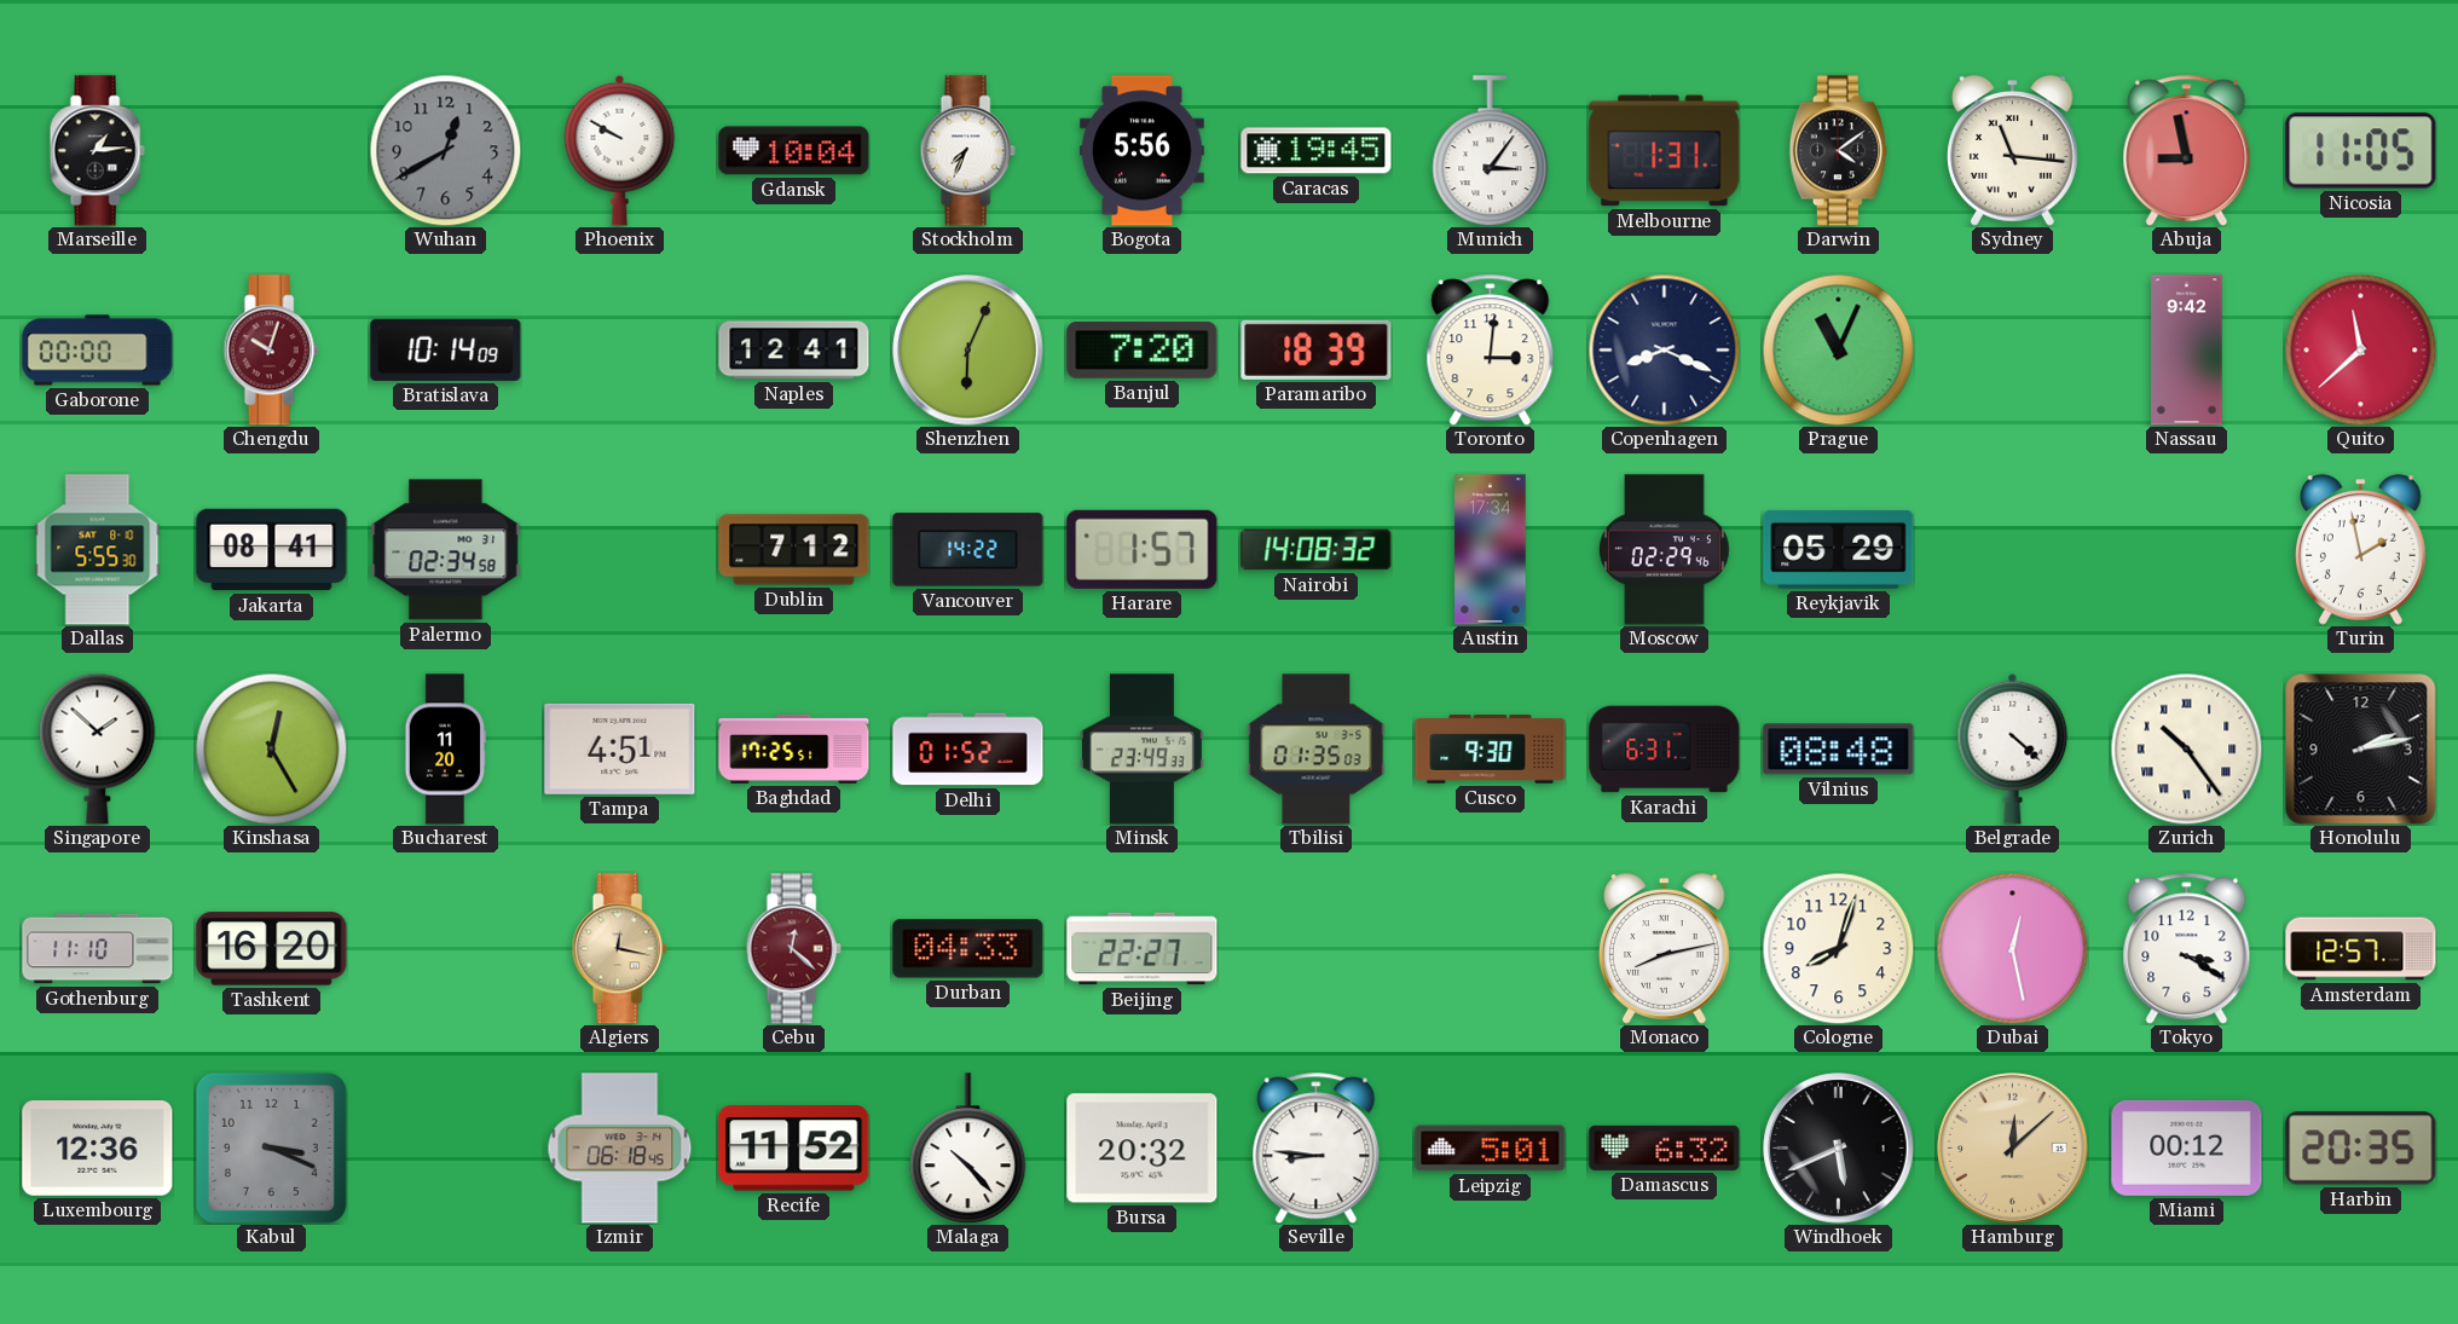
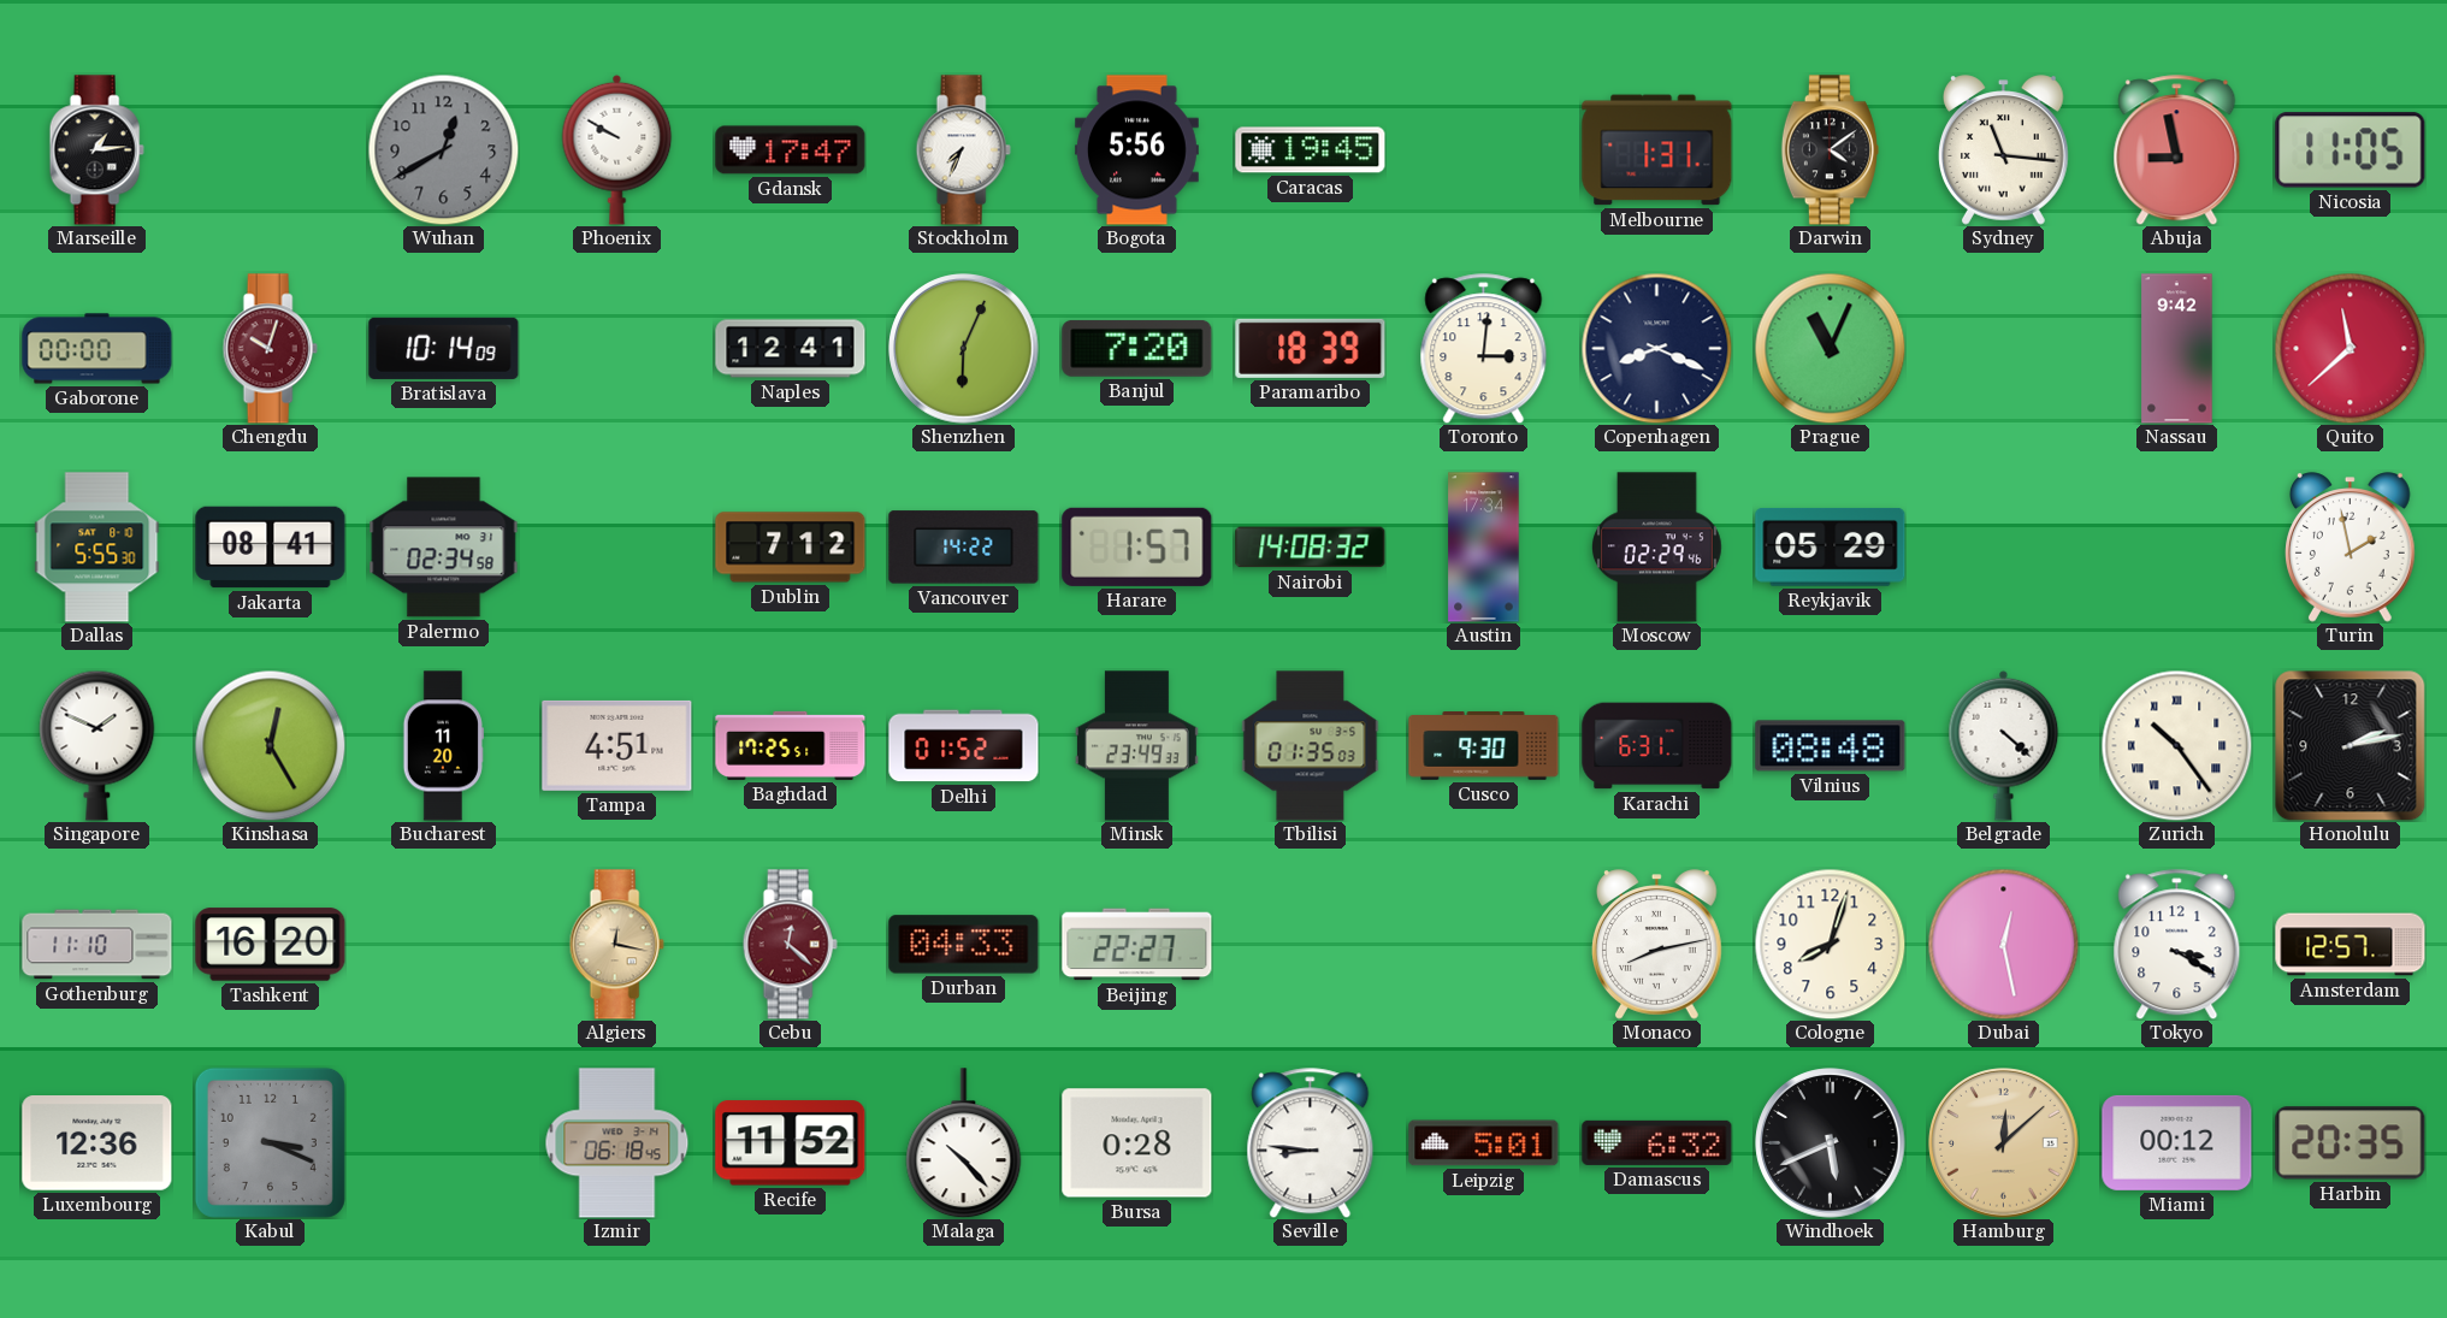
Gdansk: 10:04 -> 17:47
Munich: 3:06 -> none
Singapore: 1:52 -> 1:49
Bursa: 20:32 -> 0:28
